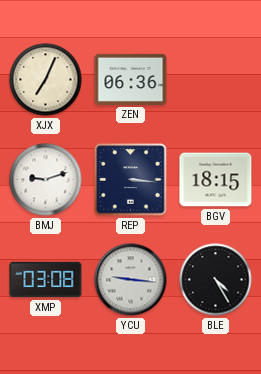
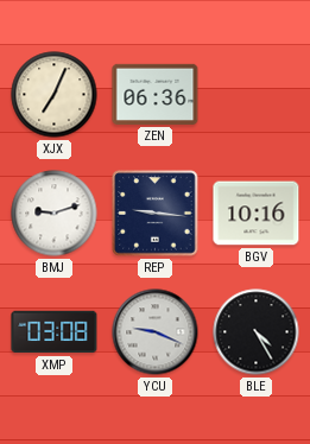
REP: 3:16 -> 9:16
BGV: 18:15 -> 10:16
YCU: 9:16 -> 9:19
